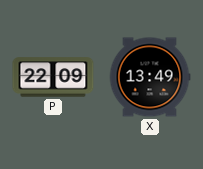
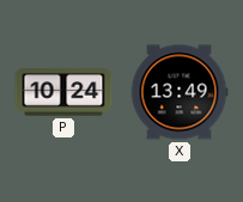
P: 22:09 -> 10:24
